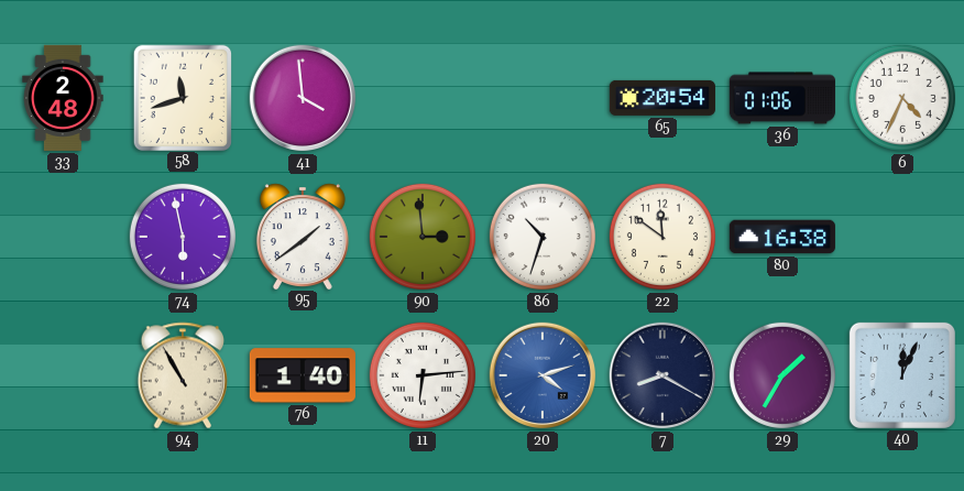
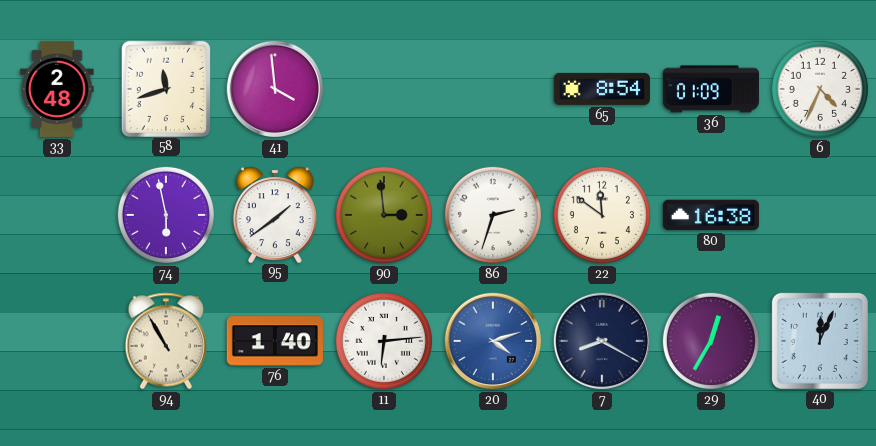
65: 20:54 -> 8:54
36: 01:06 -> 01:09
86: 10:33 -> 2:33
29: 1:35 -> 12:35
